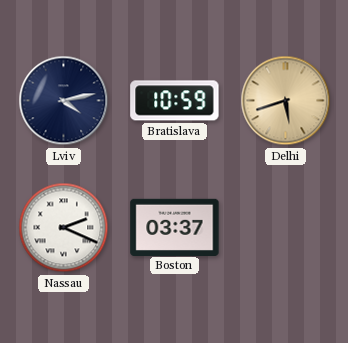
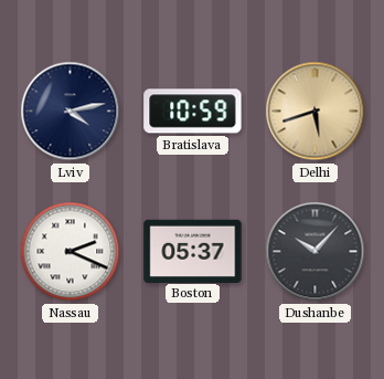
Boston: 03:37 -> 05:37
Dushanbe: none -> 10:07
